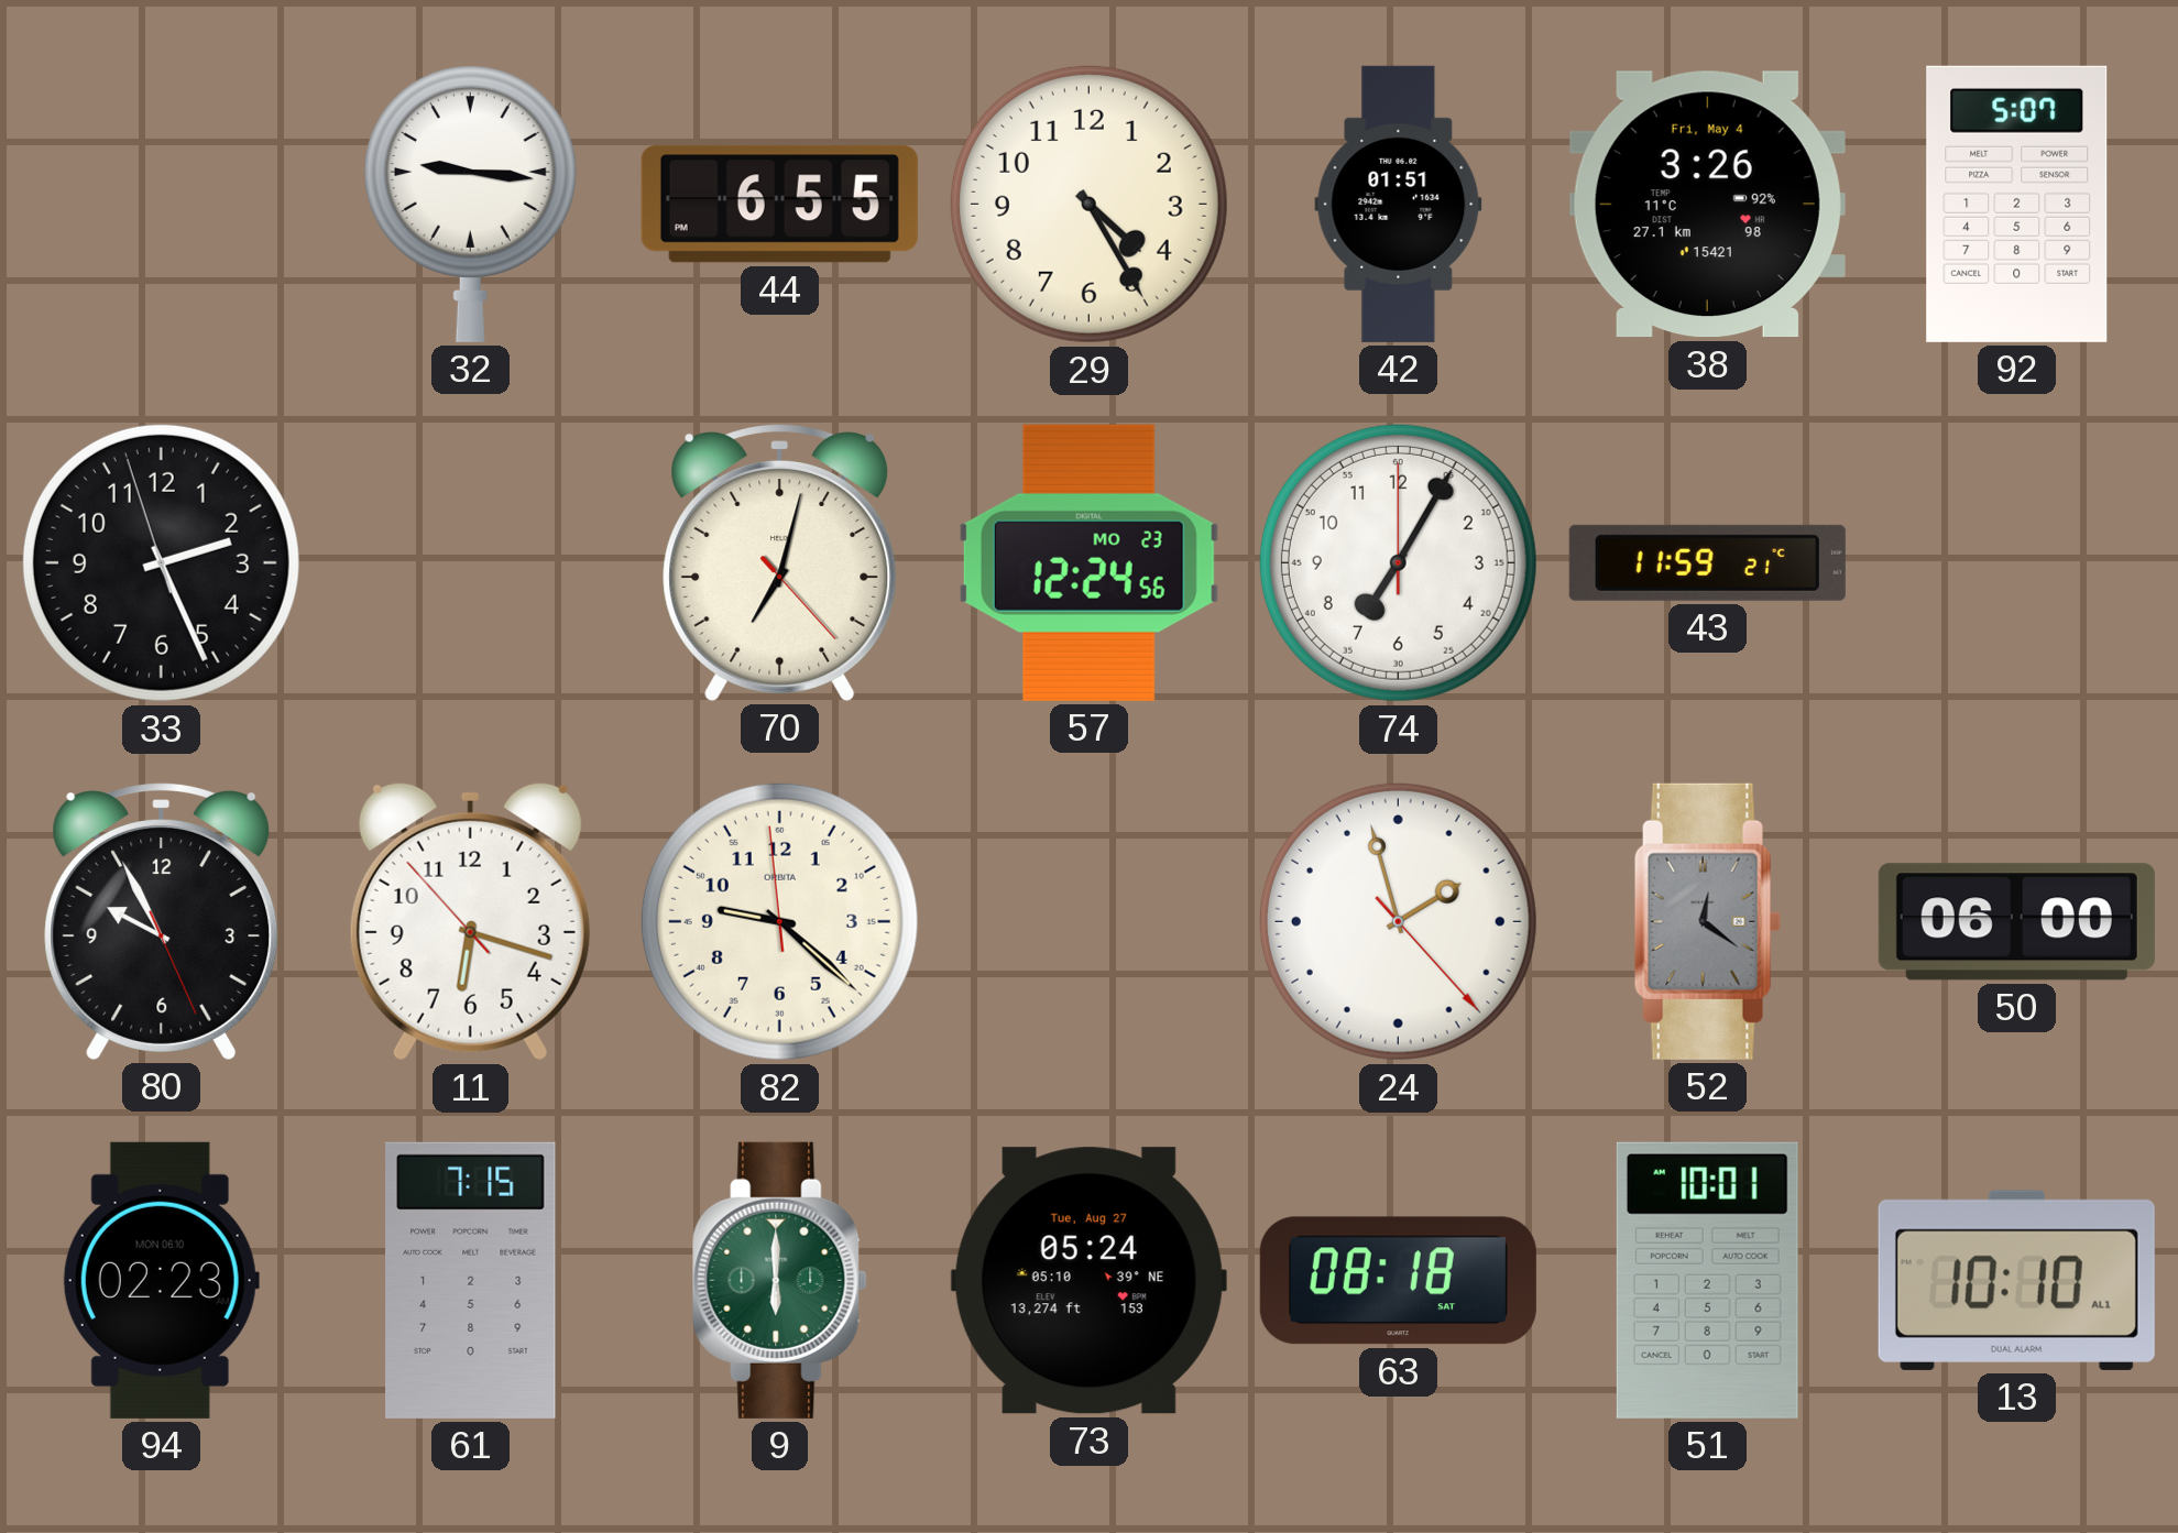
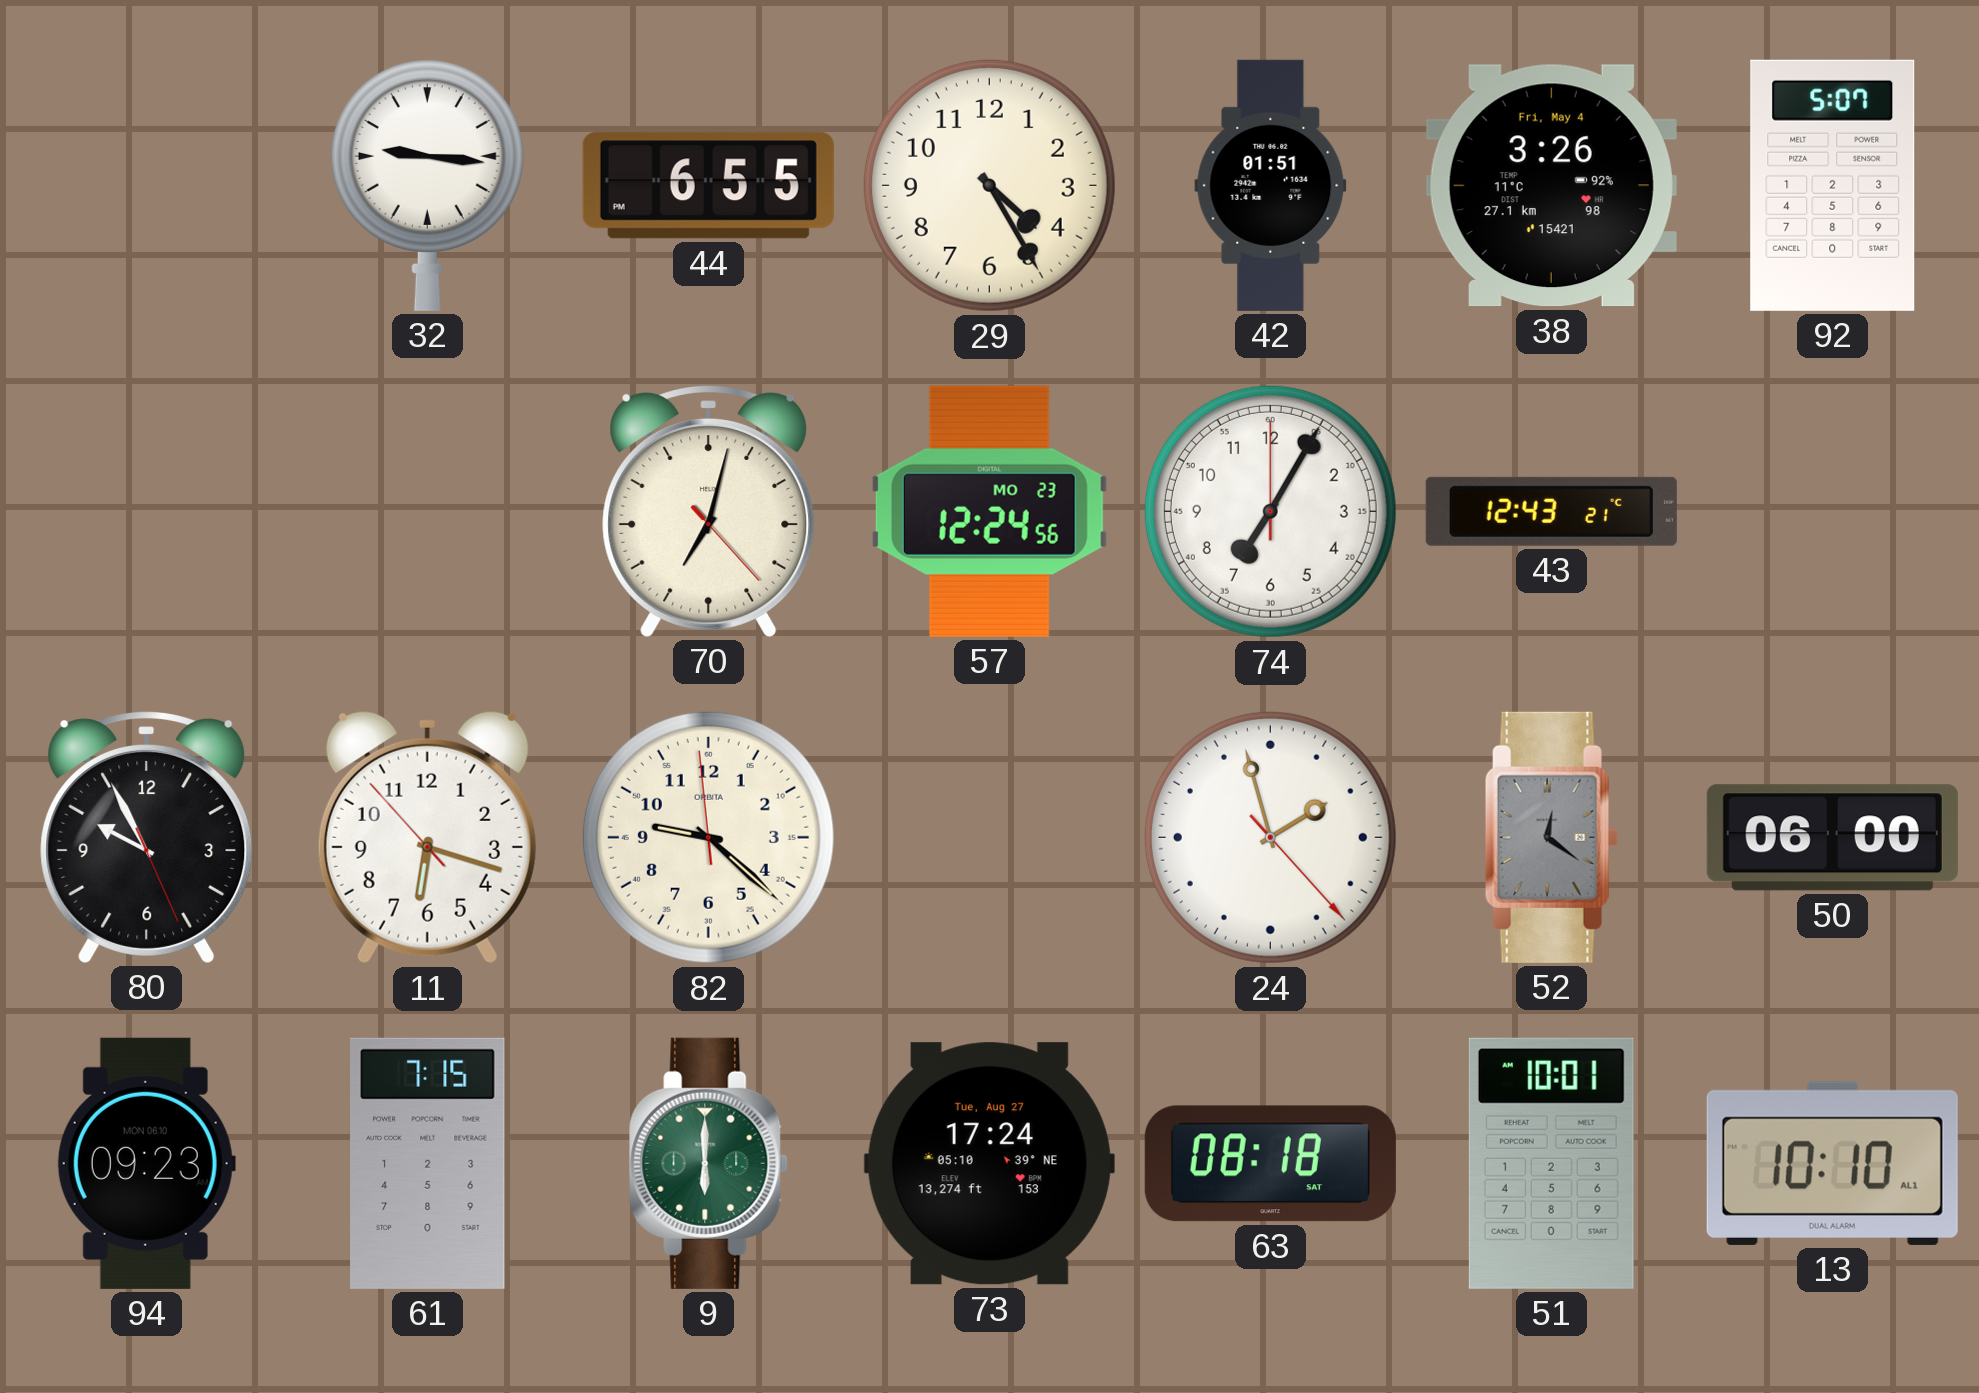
33: 2:25 -> none
43: 11:59 -> 12:43
94: 02:23 -> 09:23
73: 05:24 -> 17:24
